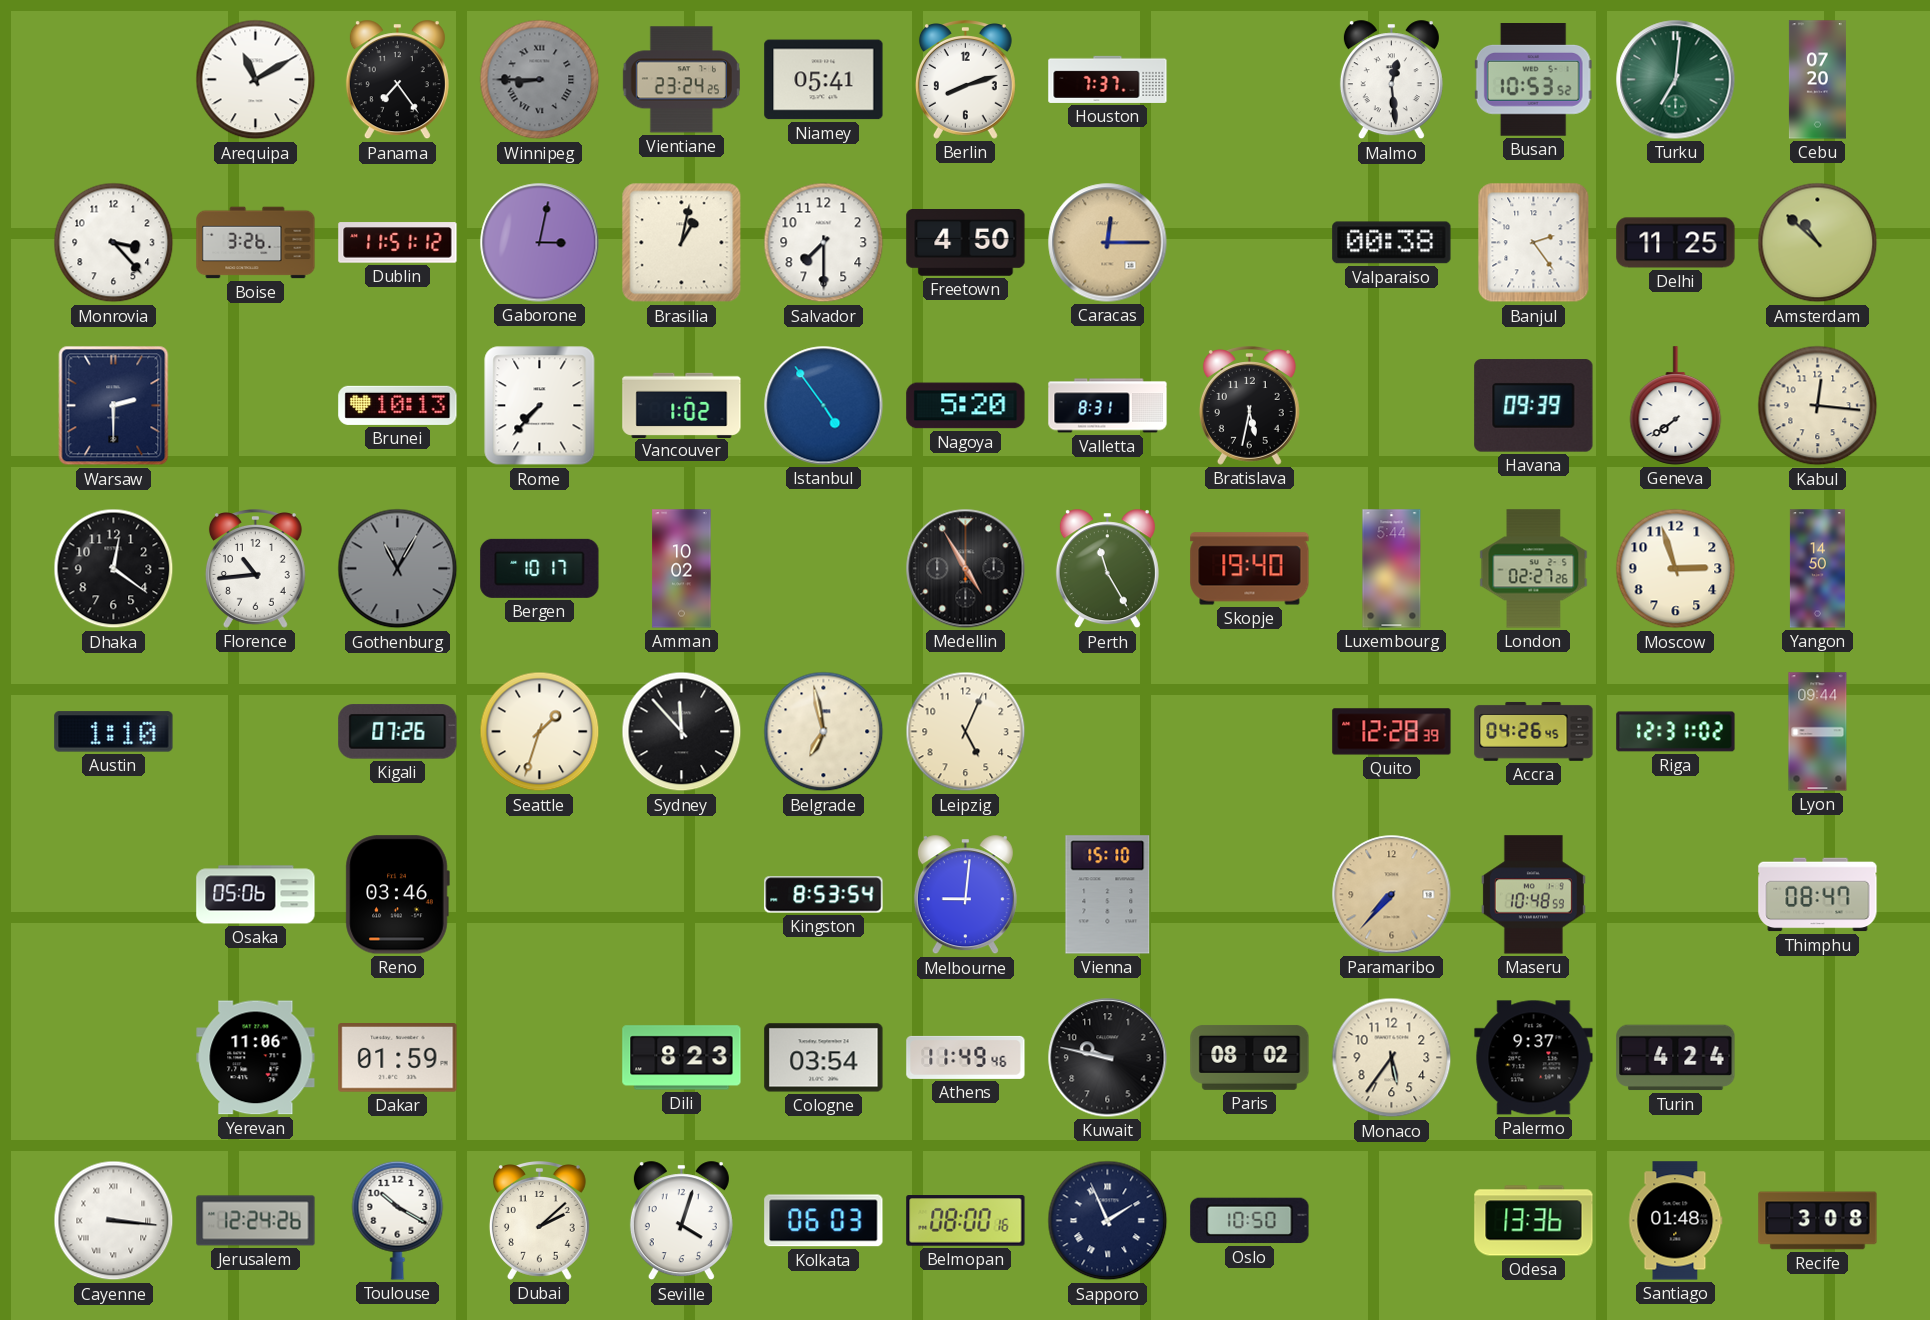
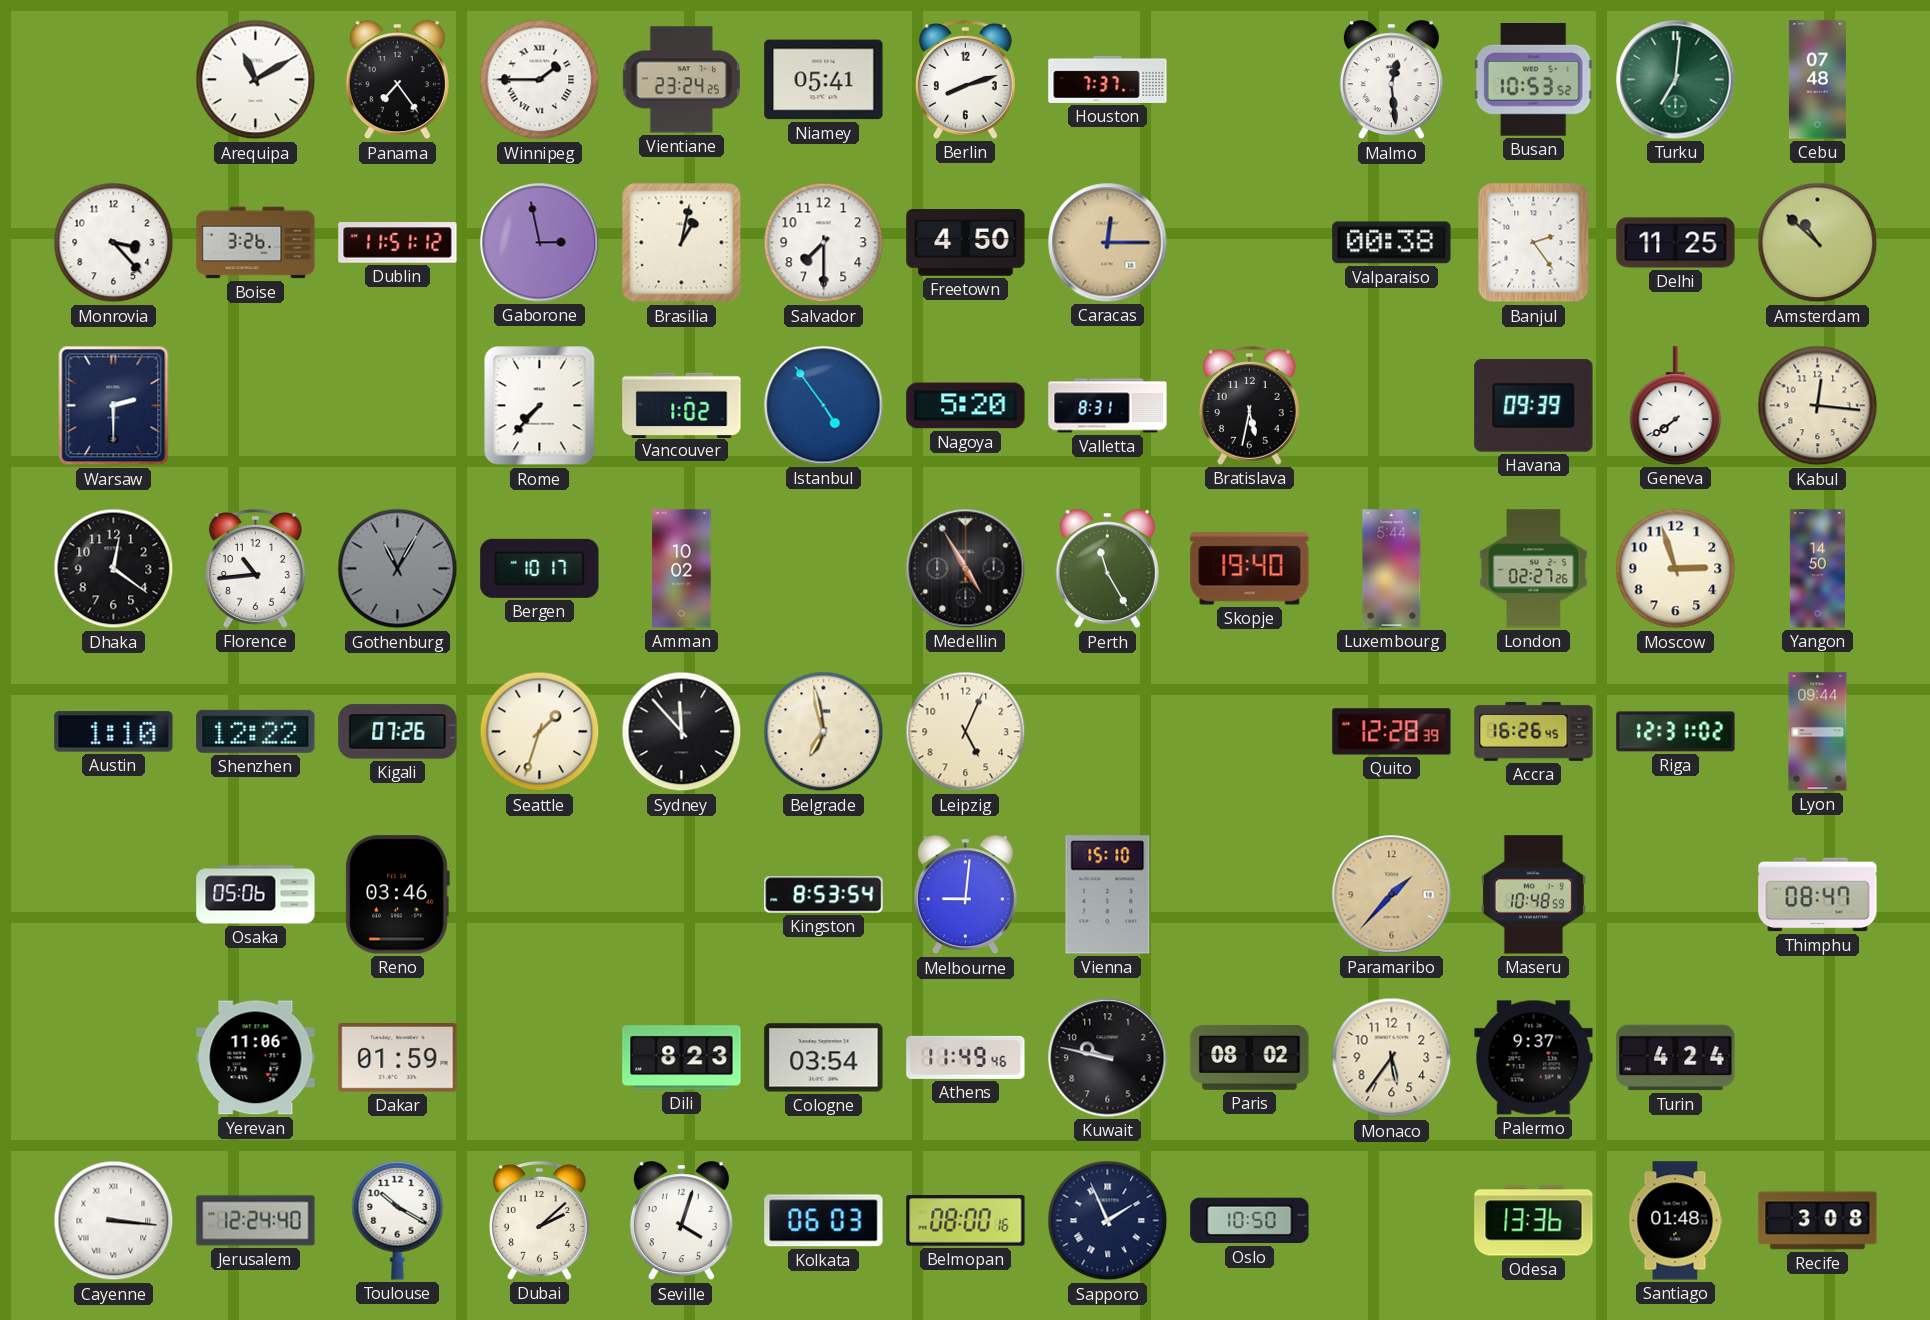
Winnipeg: 8:45 -> 1:45
Winnipeg dial: grey -> white
Cebu: 07:20 -> 07:48
Gaborone: 3:02 -> 2:58
Brunei: 10:13 -> none
Shenzhen: none -> 12:22
Accra: 04:26 -> 16:26
Paramaribo: 7:37 -> 1:37
Jerusalem: 12:24:26 -> 12:24:40
